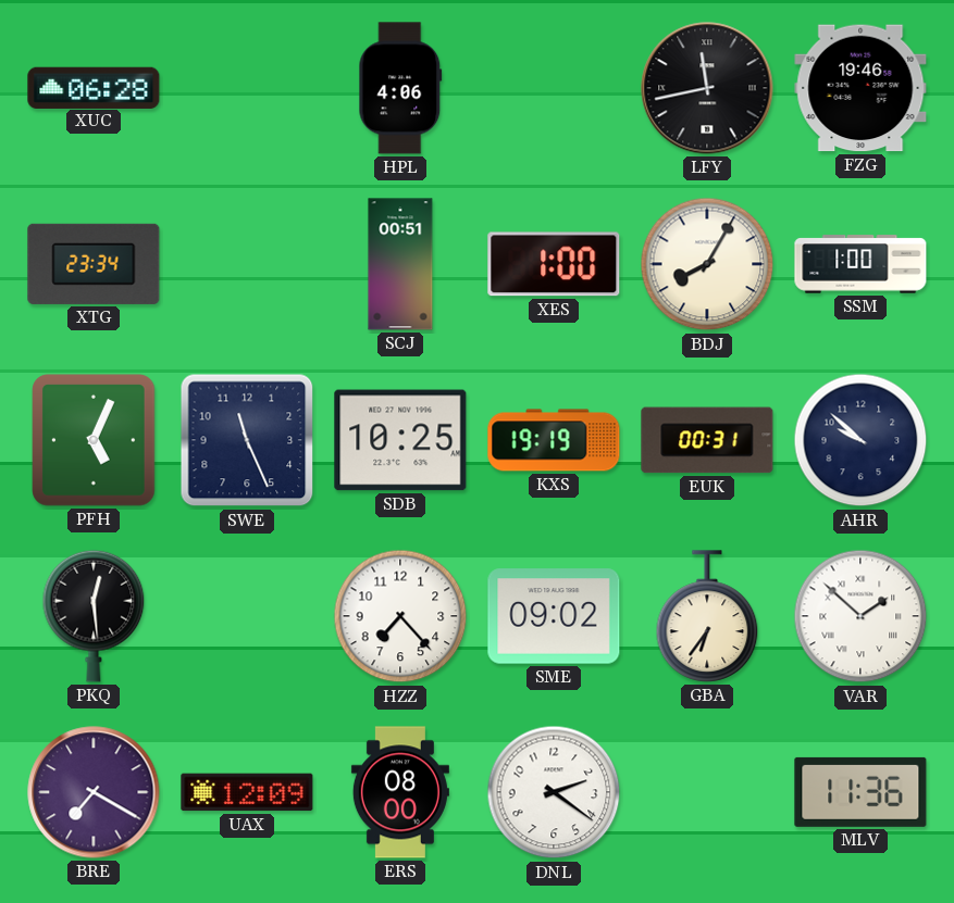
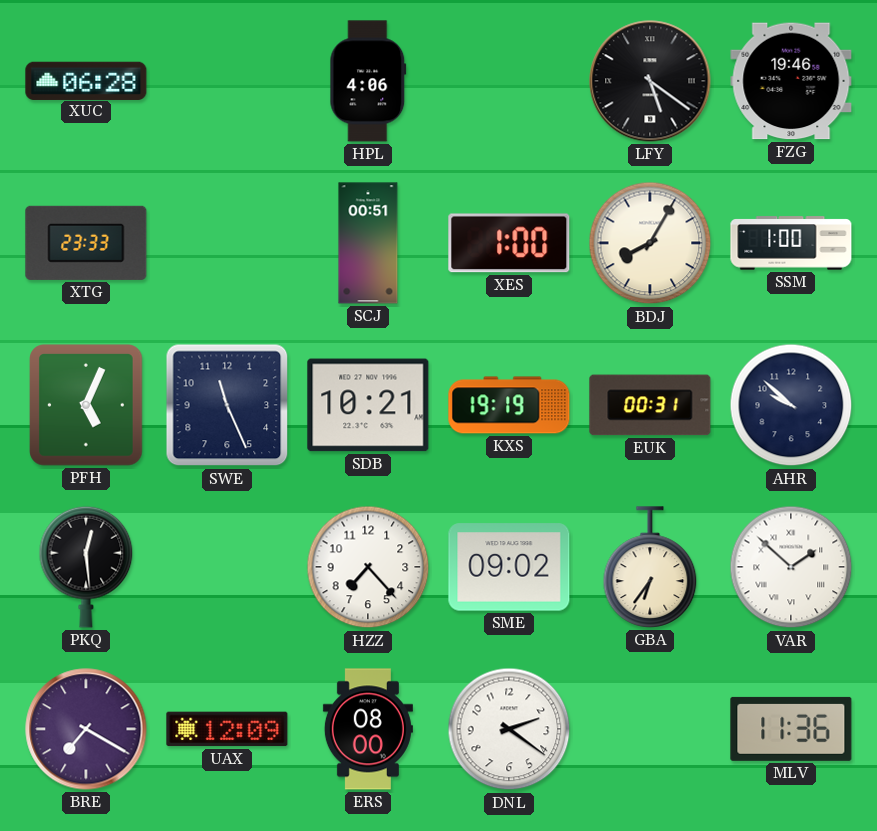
LFY: 11:43 -> 5:21
XTG: 23:34 -> 23:33
SDB: 10:25 -> 10:21
